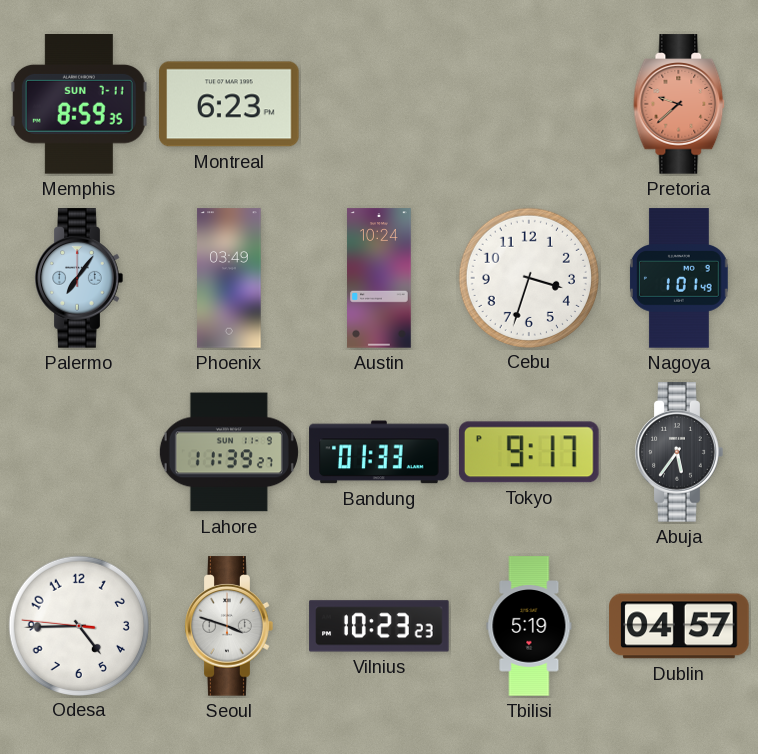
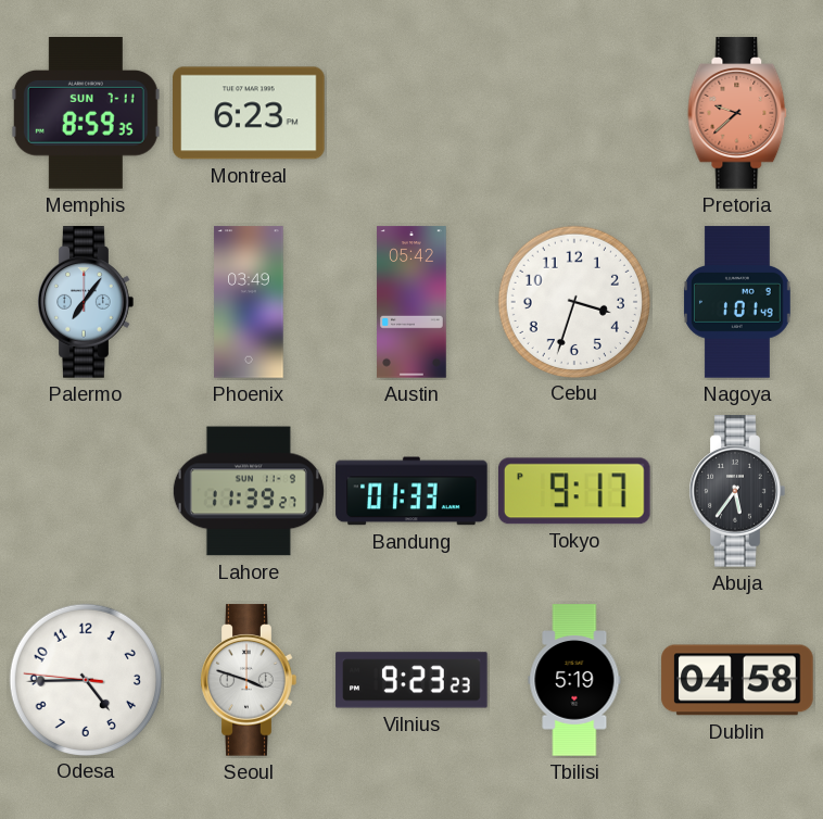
Austin: 10:24 -> 05:42
Vilnius: 10:23 -> 9:23
Dublin: 04:57 -> 04:58
